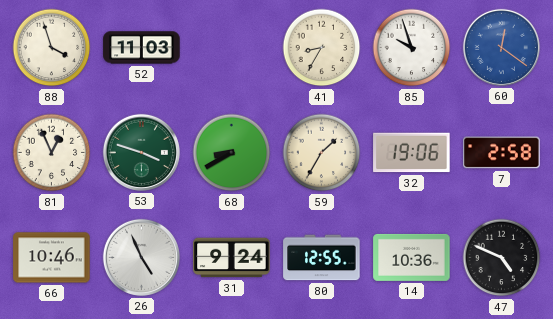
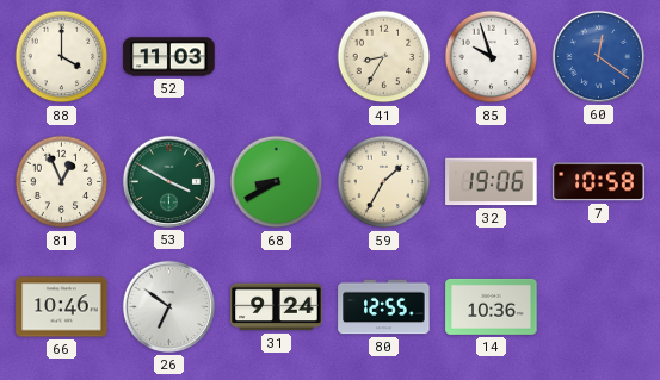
88: 3:57 -> 4:00
53: 3:48 -> 3:50
7: 2:58 -> 10:58
26: 4:56 -> 6:51
47: 4:49 -> none
